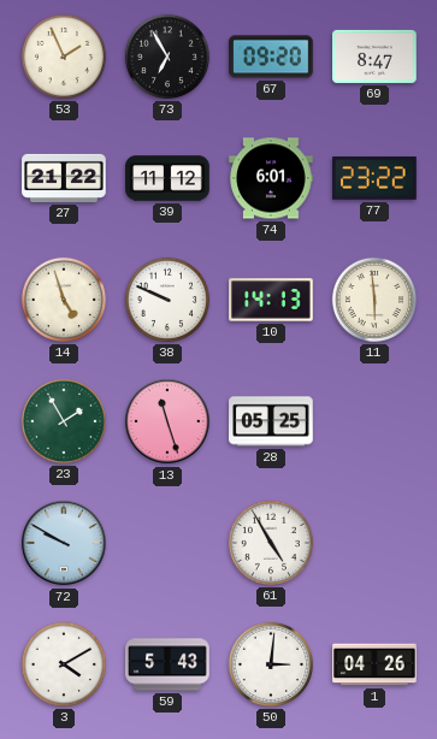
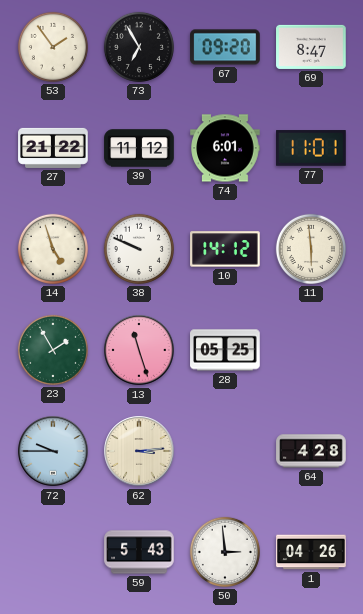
53: 1:56 -> 1:54
77: 23:22 -> 11:01
10: 14:13 -> 14:12
72: 9:50 -> 9:45
62: none -> 3:14
61: 4:55 -> none
64: none -> 4:28
3: 4:10 -> none
50: 3:01 -> 2:59
